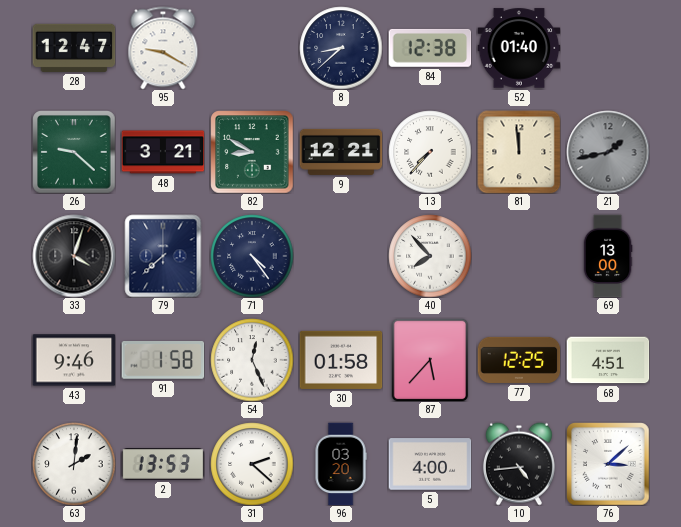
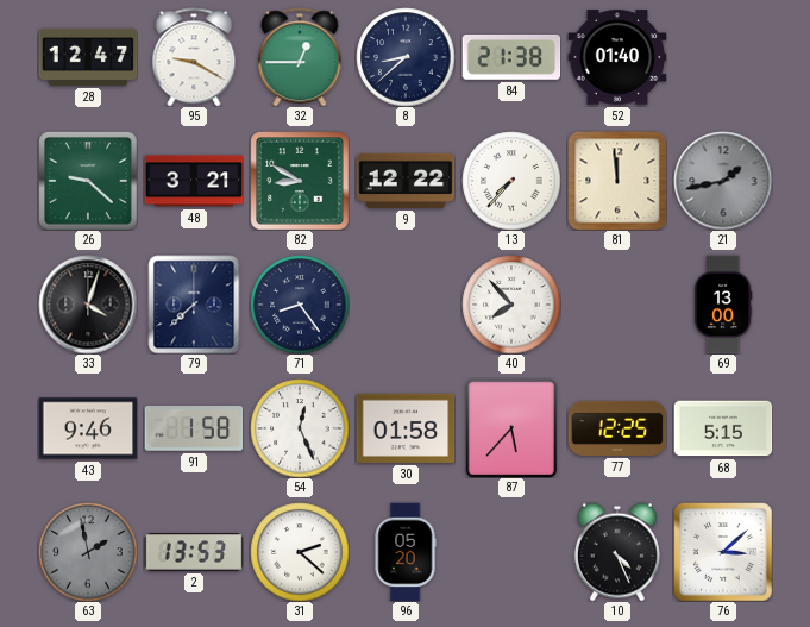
32: none -> 12:45
84: 12:38 -> 21:38
9: 12:21 -> 12:22
71: 4:24 -> 8:24
68: 4:51 -> 5:15
63: 2:01 -> 1:58
63 dial: white -> grey
96: 03:20 -> 05:20
5: 4:00 -> none
10: 4:44 -> 4:26
